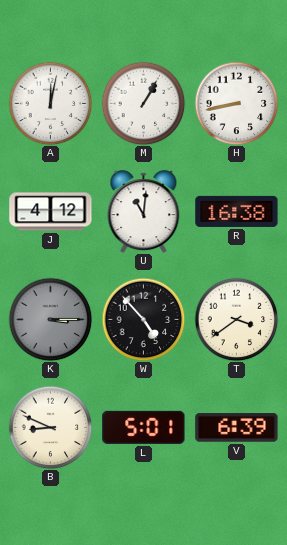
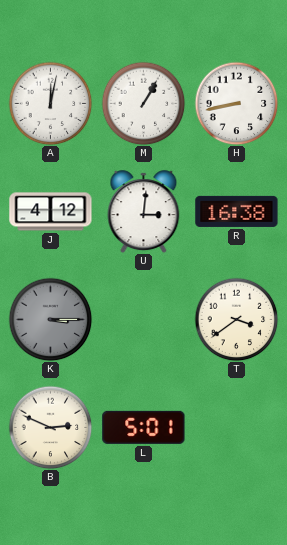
U: 11:01 -> 3:01
W: 4:53 -> none
B: 8:49 -> 2:49
V: 6:39 -> none
